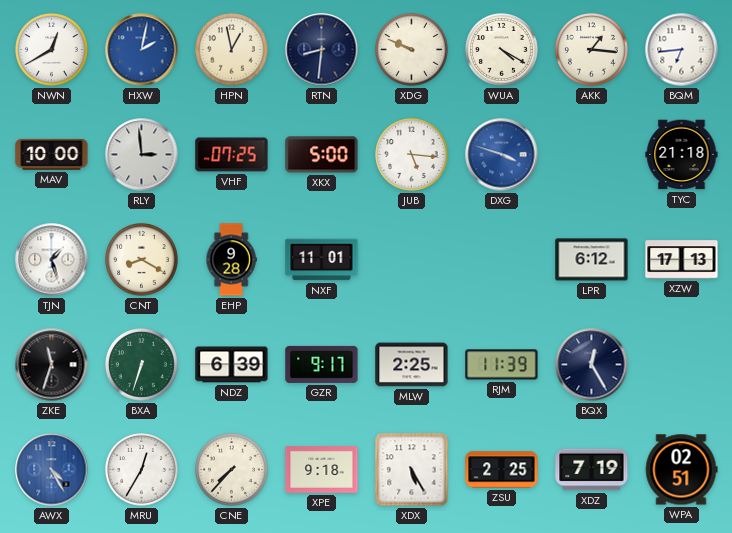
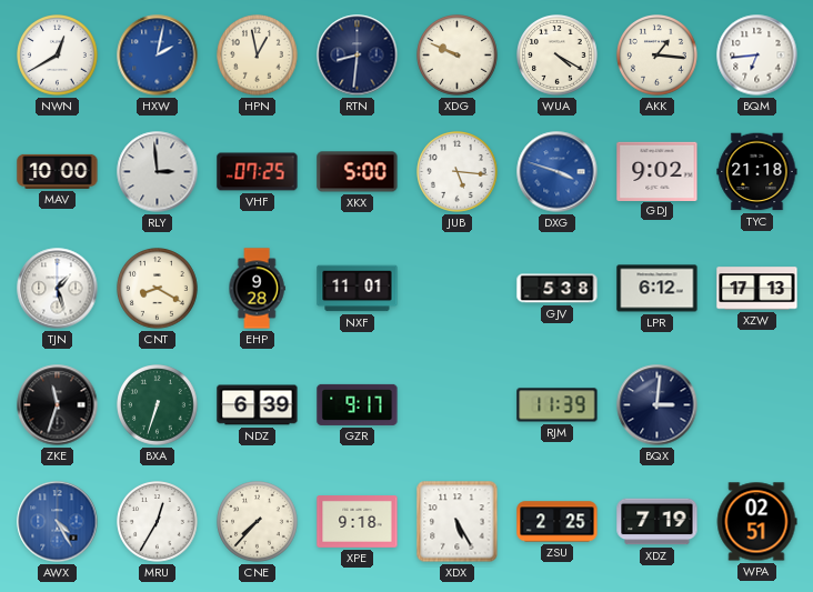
GDJ: none -> 9:02
GJV: none -> 5:38
MLW: 2:25 -> none
BQX: 12:25 -> 3:01
